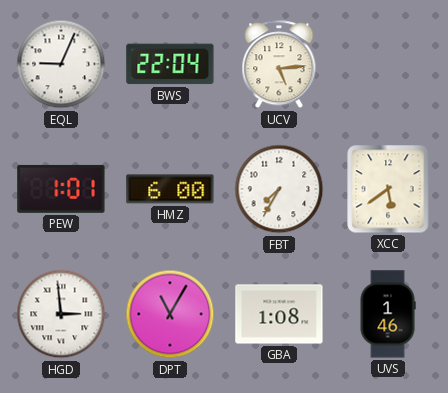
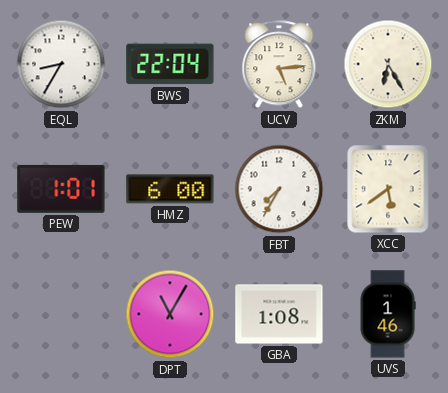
EQL: 9:04 -> 8:35
ZKM: none -> 6:25
HGD: 2:59 -> none
